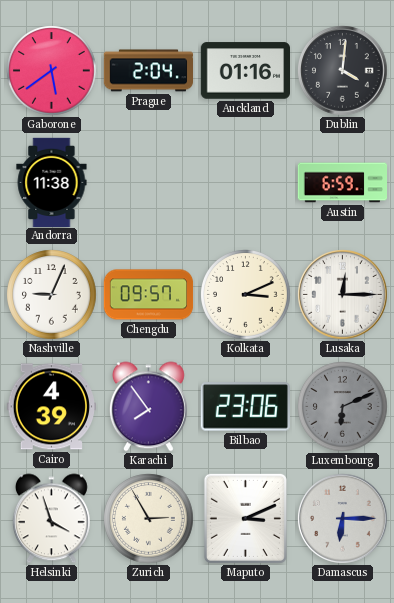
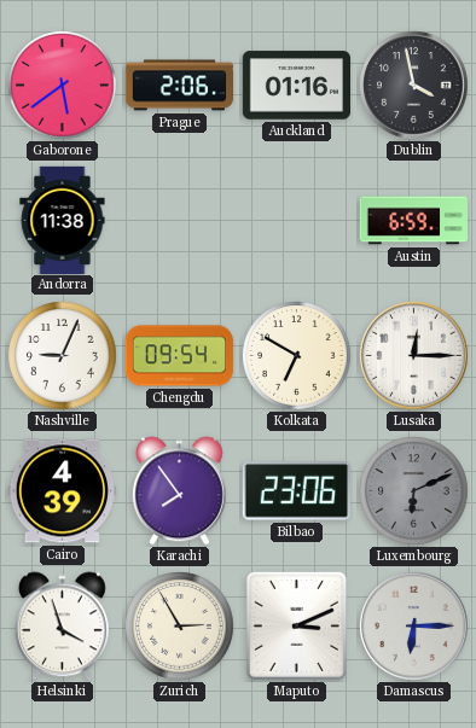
Prague: 2:04 -> 2:06
Dublin: 4:01 -> 3:58
Chengdu: 09:57 -> 09:54
Kolkata: 3:11 -> 6:50
